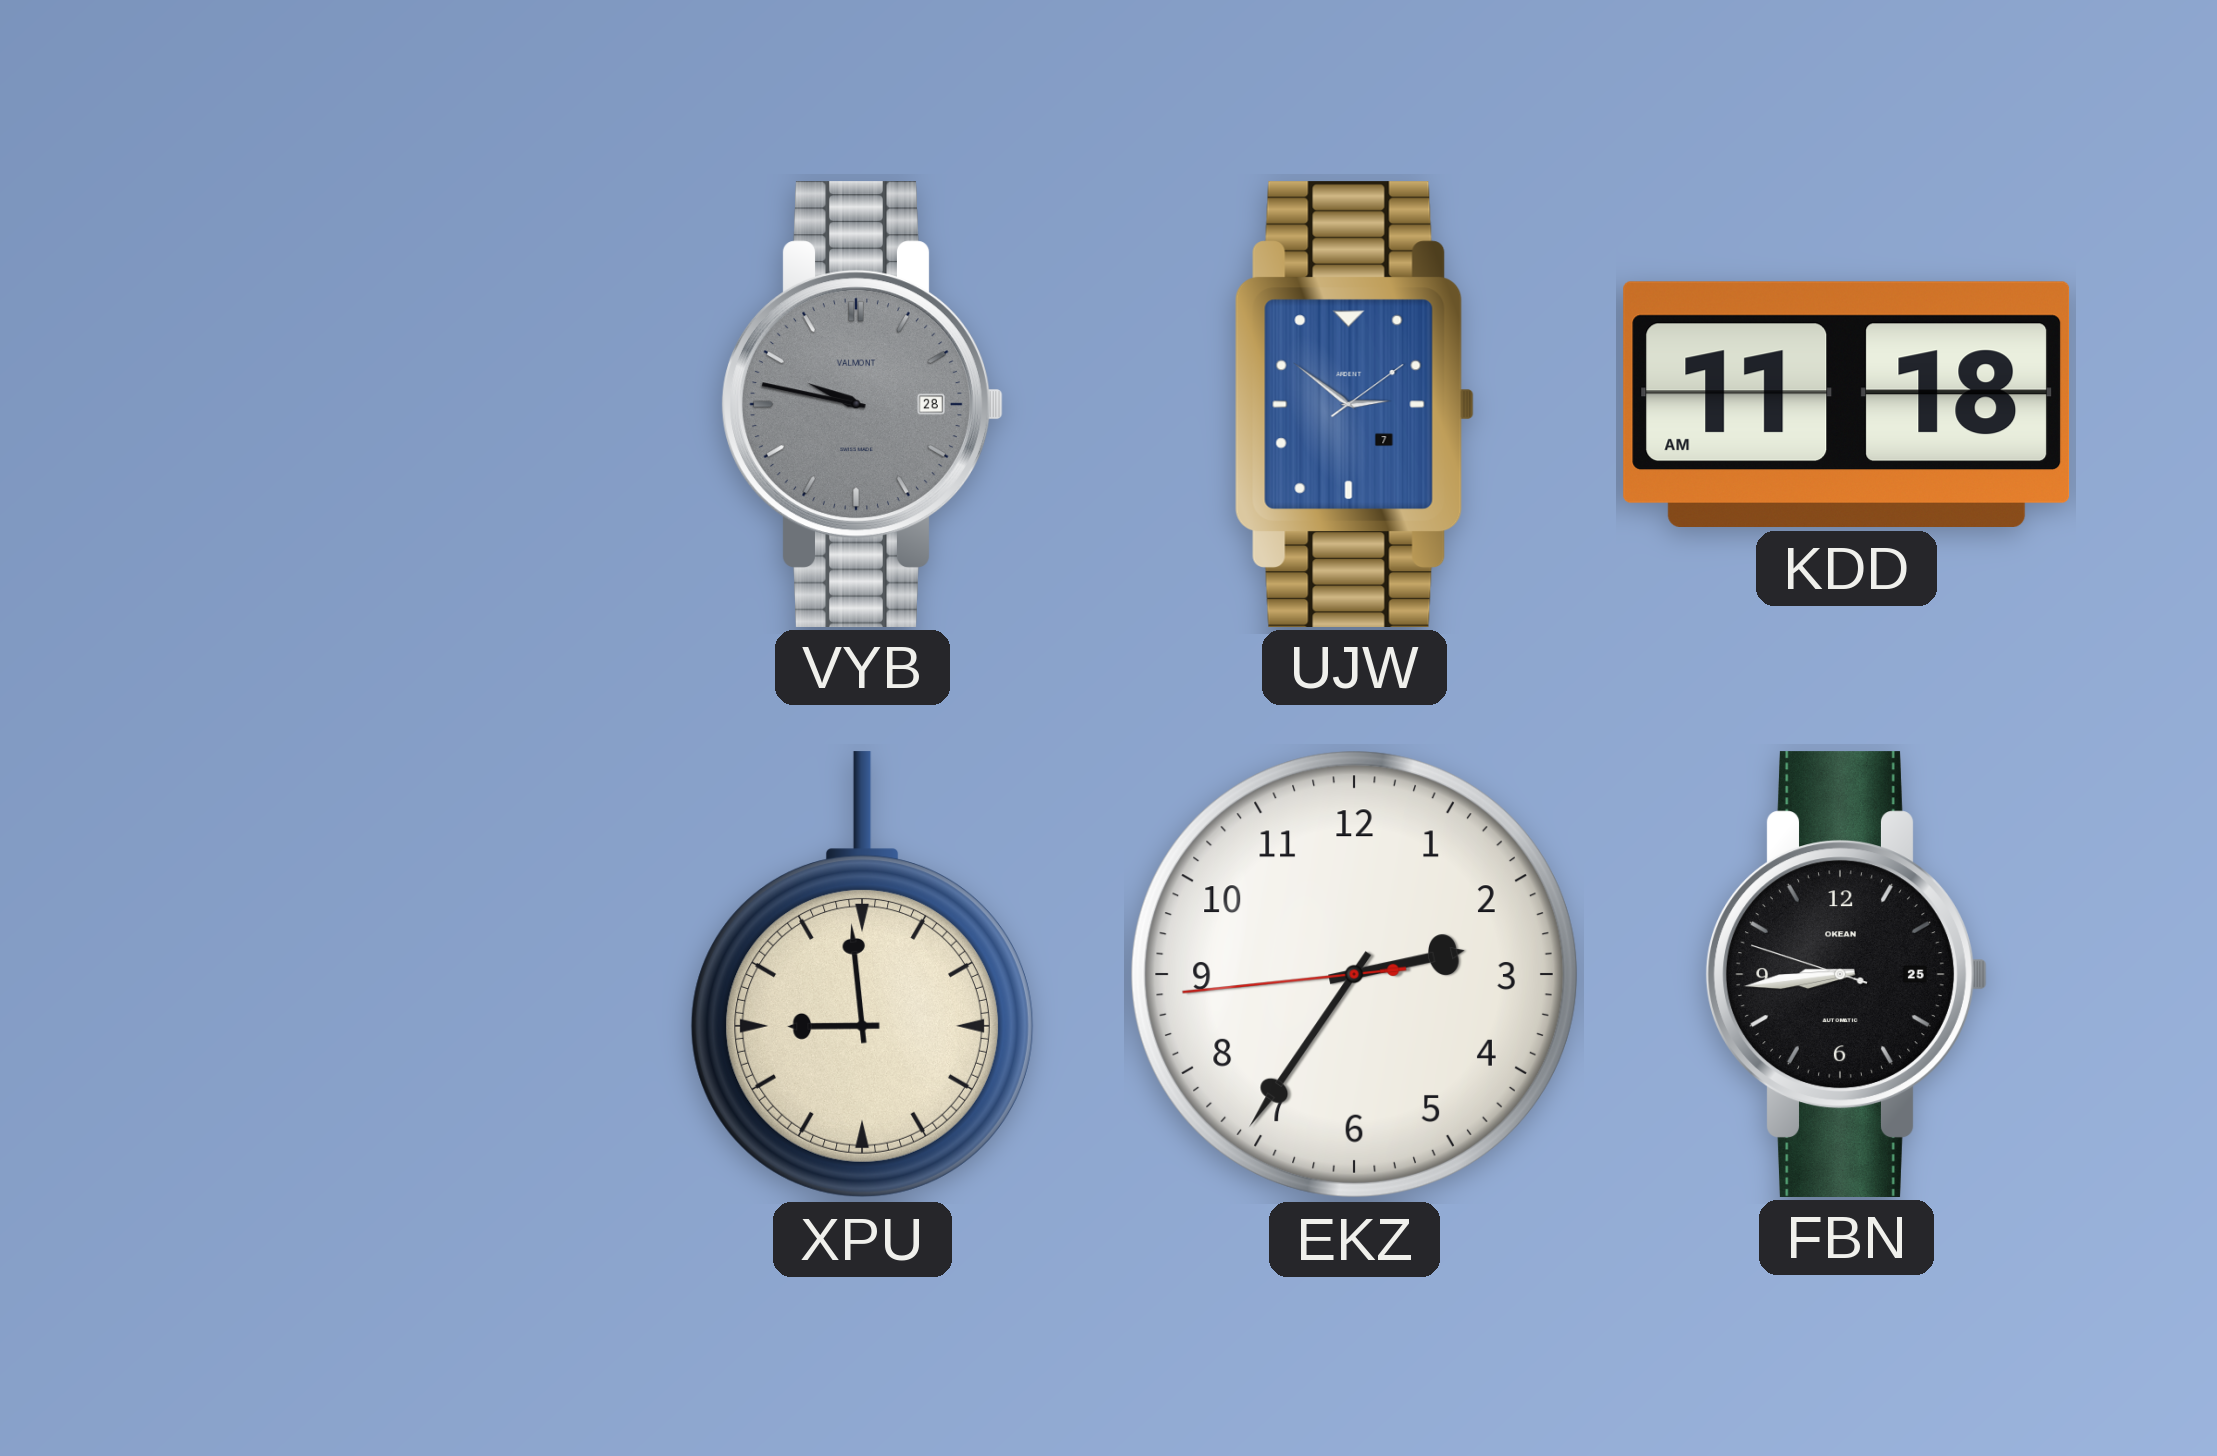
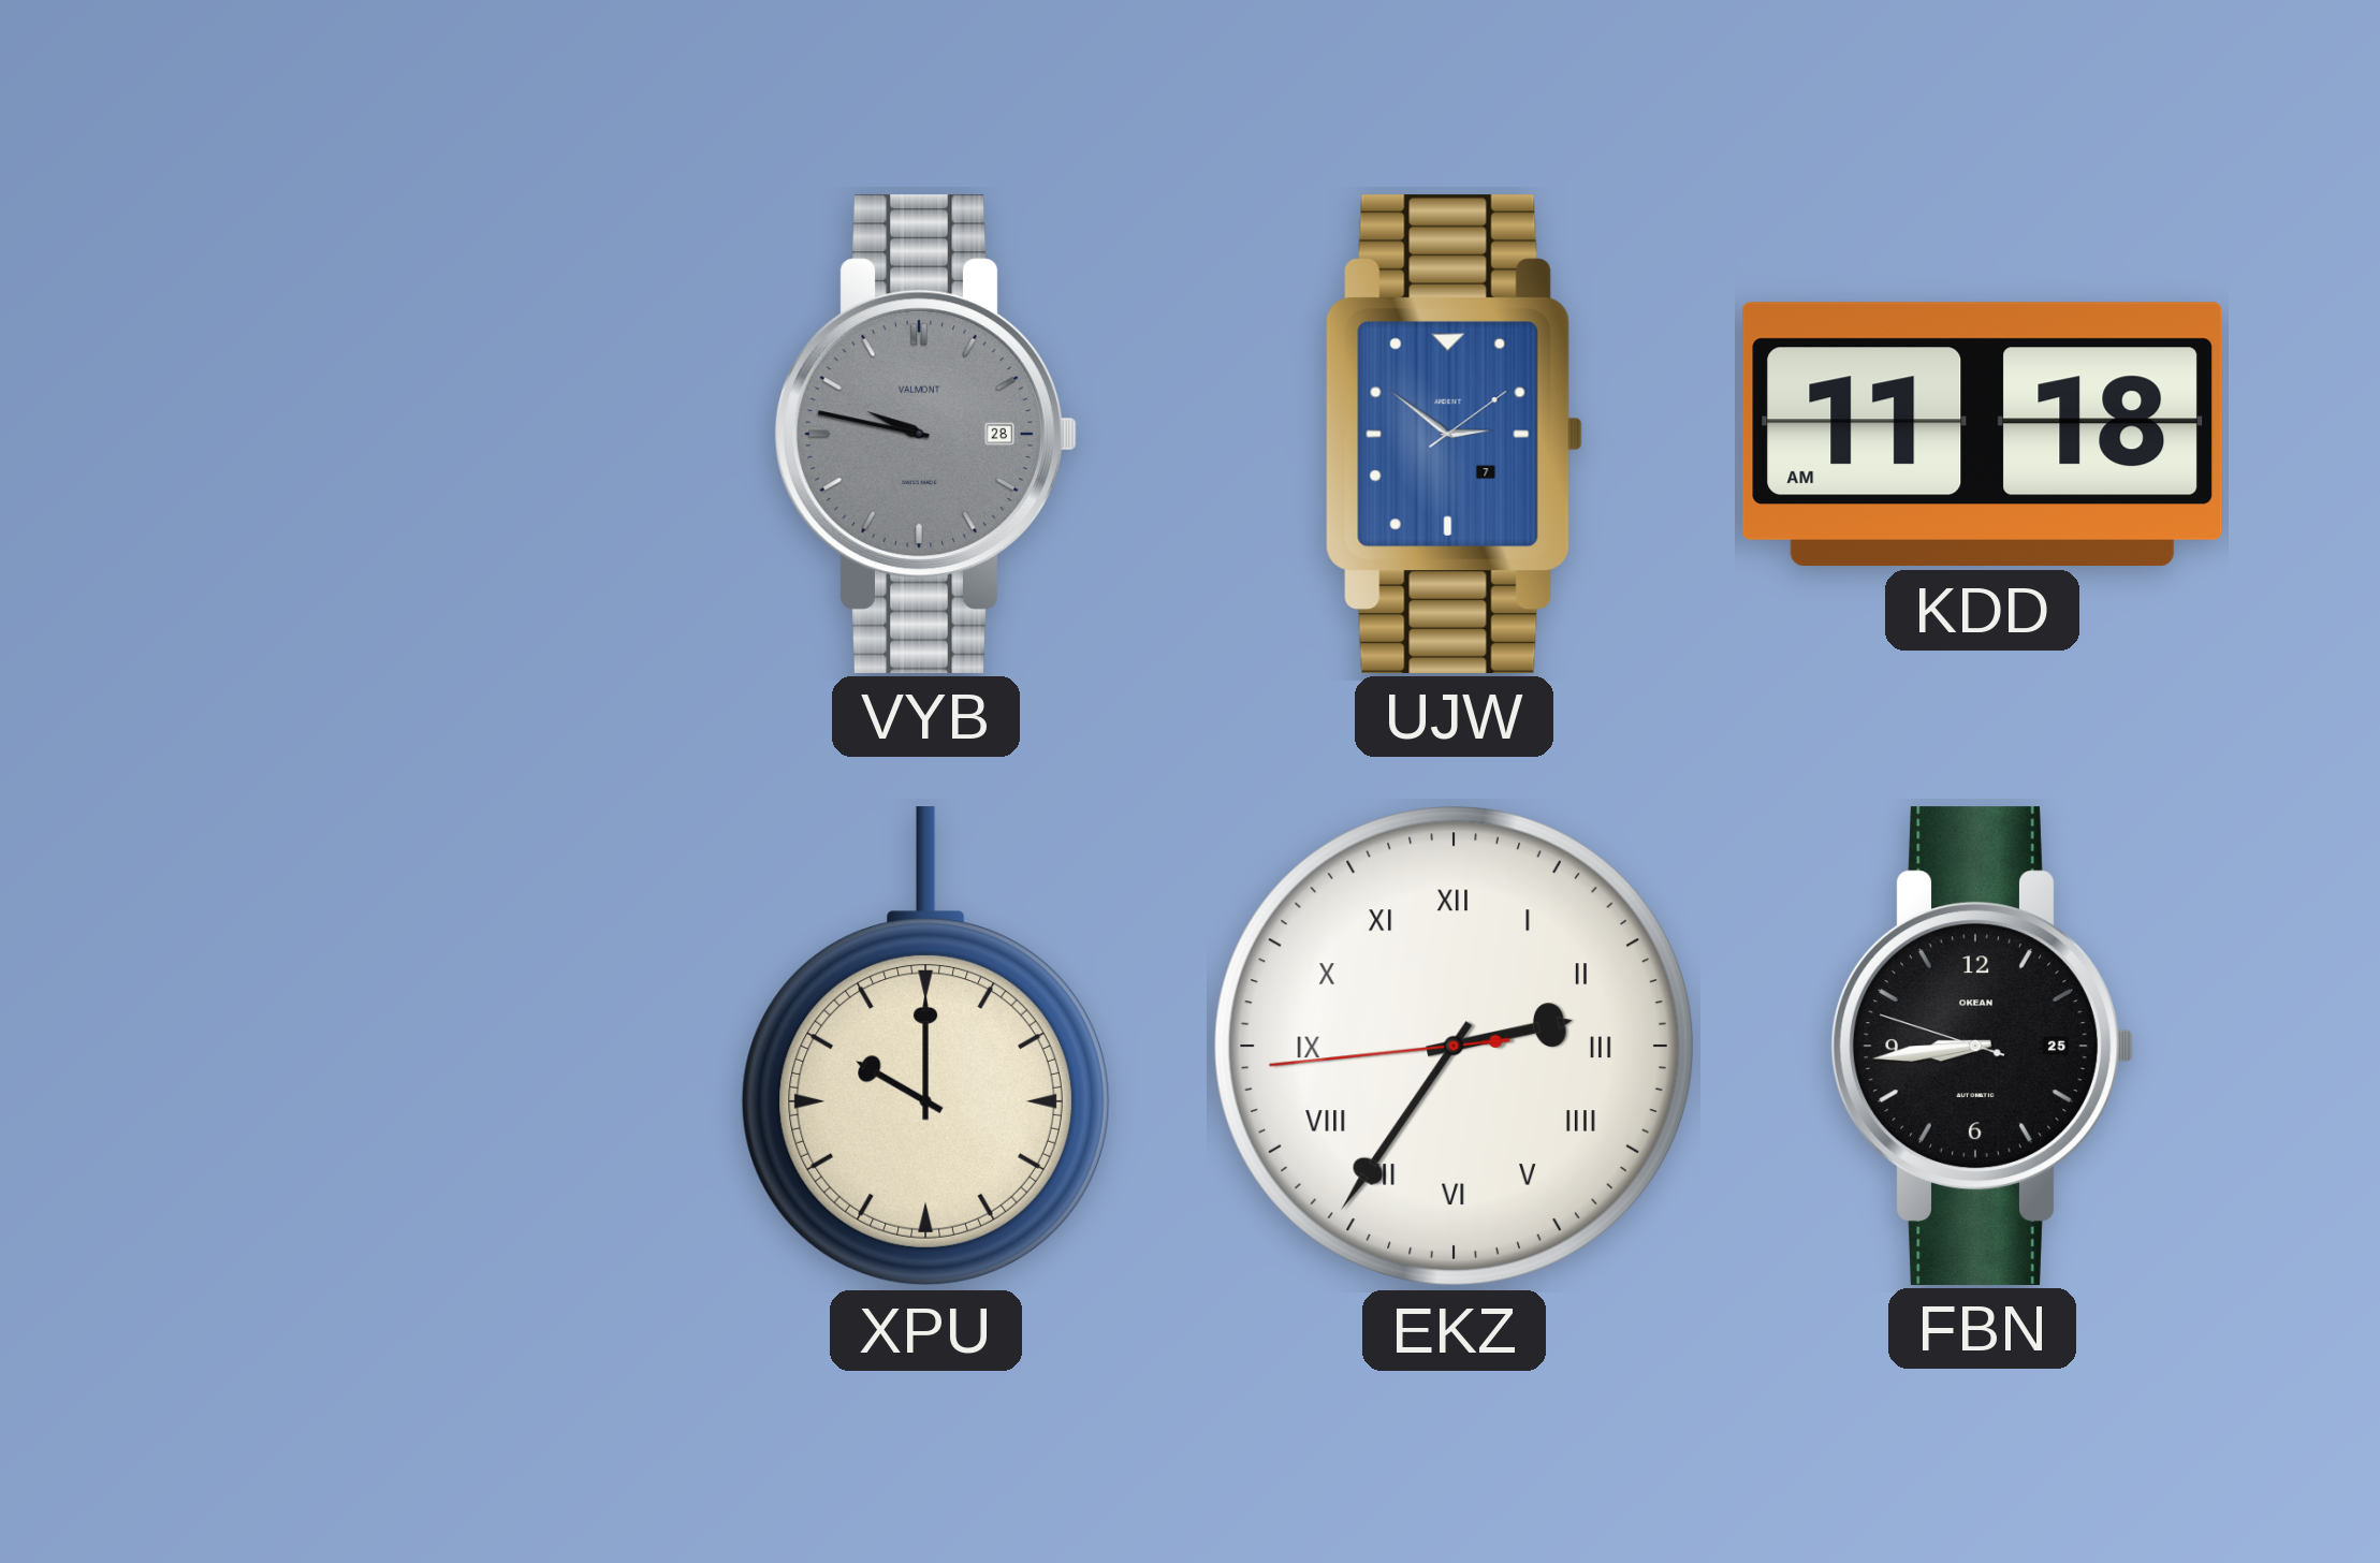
XPU: 8:59 -> 10:00
EKZ numerals: Arabic -> Roman
